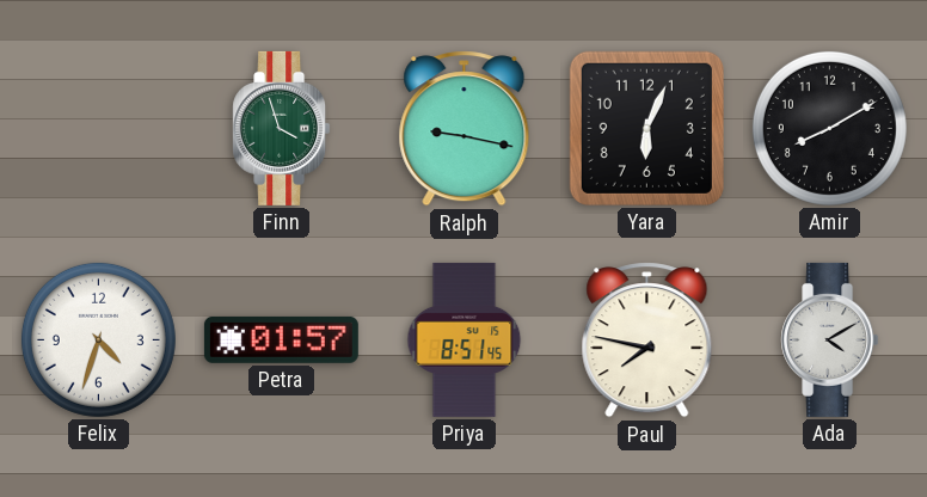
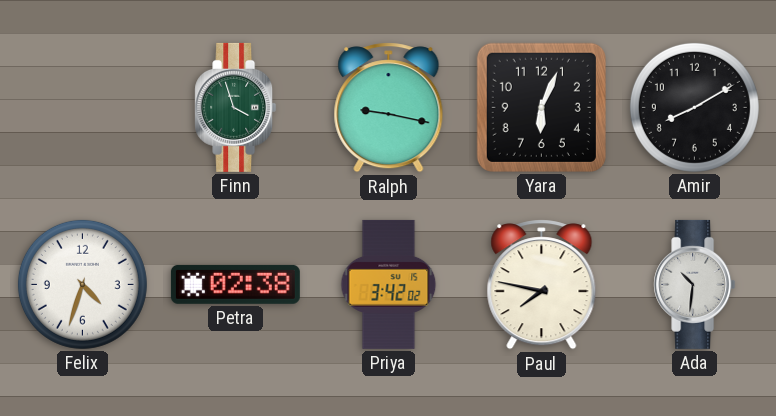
Petra: 01:57 -> 02:38
Priya: 8:51 -> 3:42
Ada: 4:10 -> 10:31
